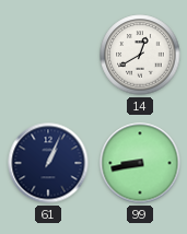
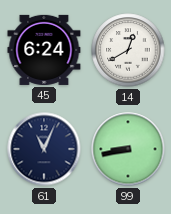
45: none -> 6:24
61: 1:04 -> 11:04
